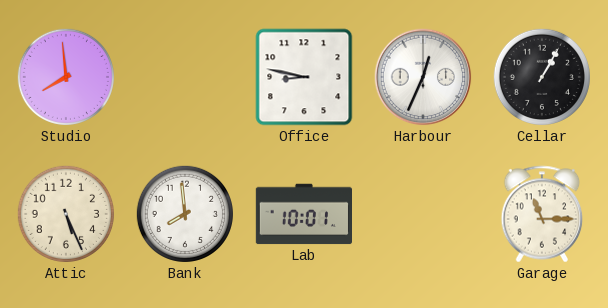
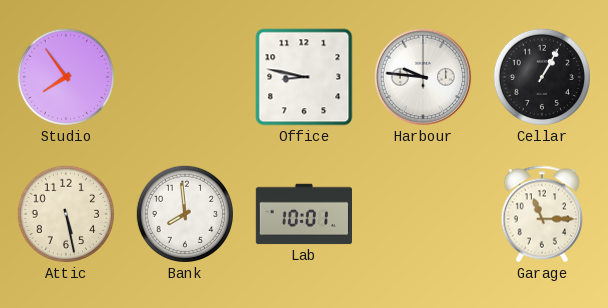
Studio: 7:59 -> 7:54
Harbour: 12:34 -> 9:46
Attic: 5:26 -> 5:28
